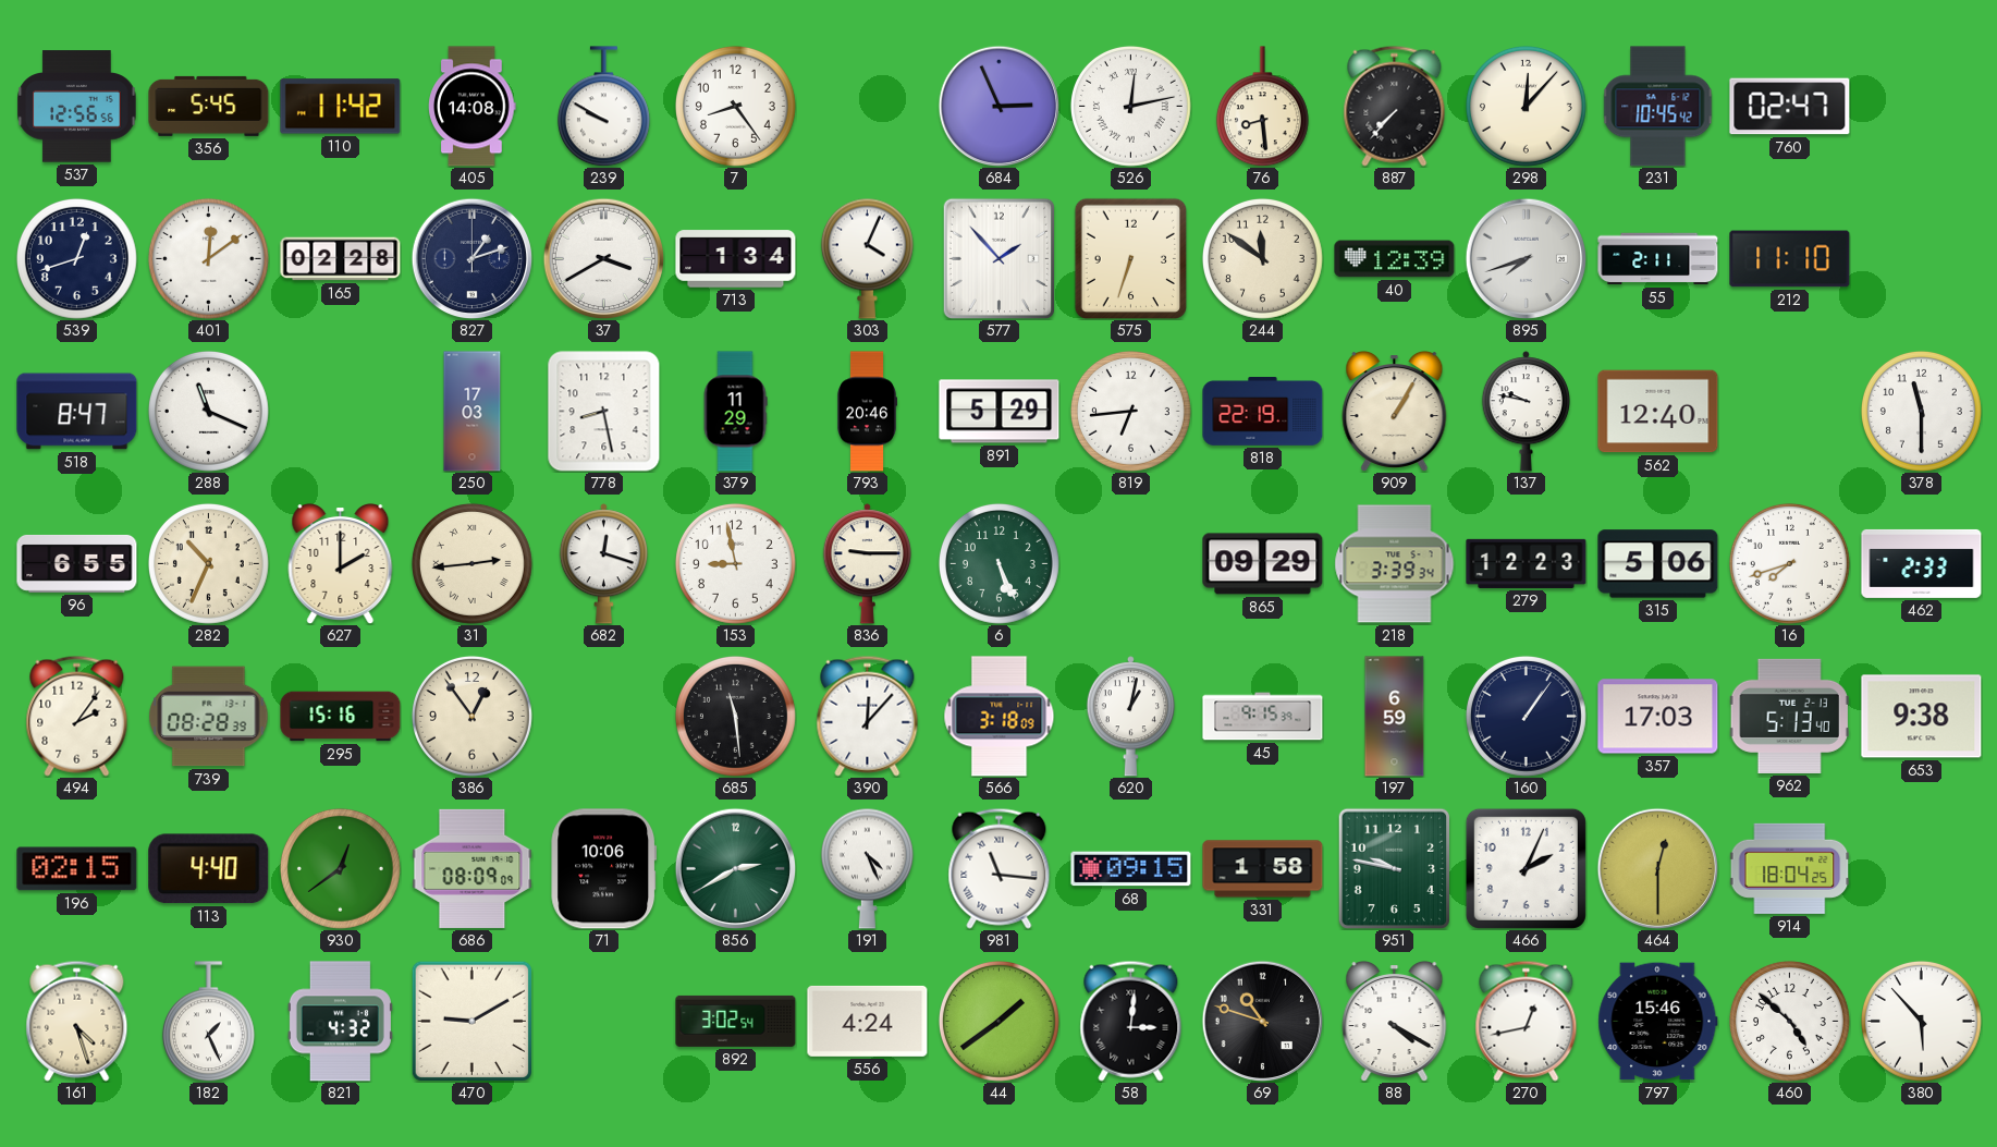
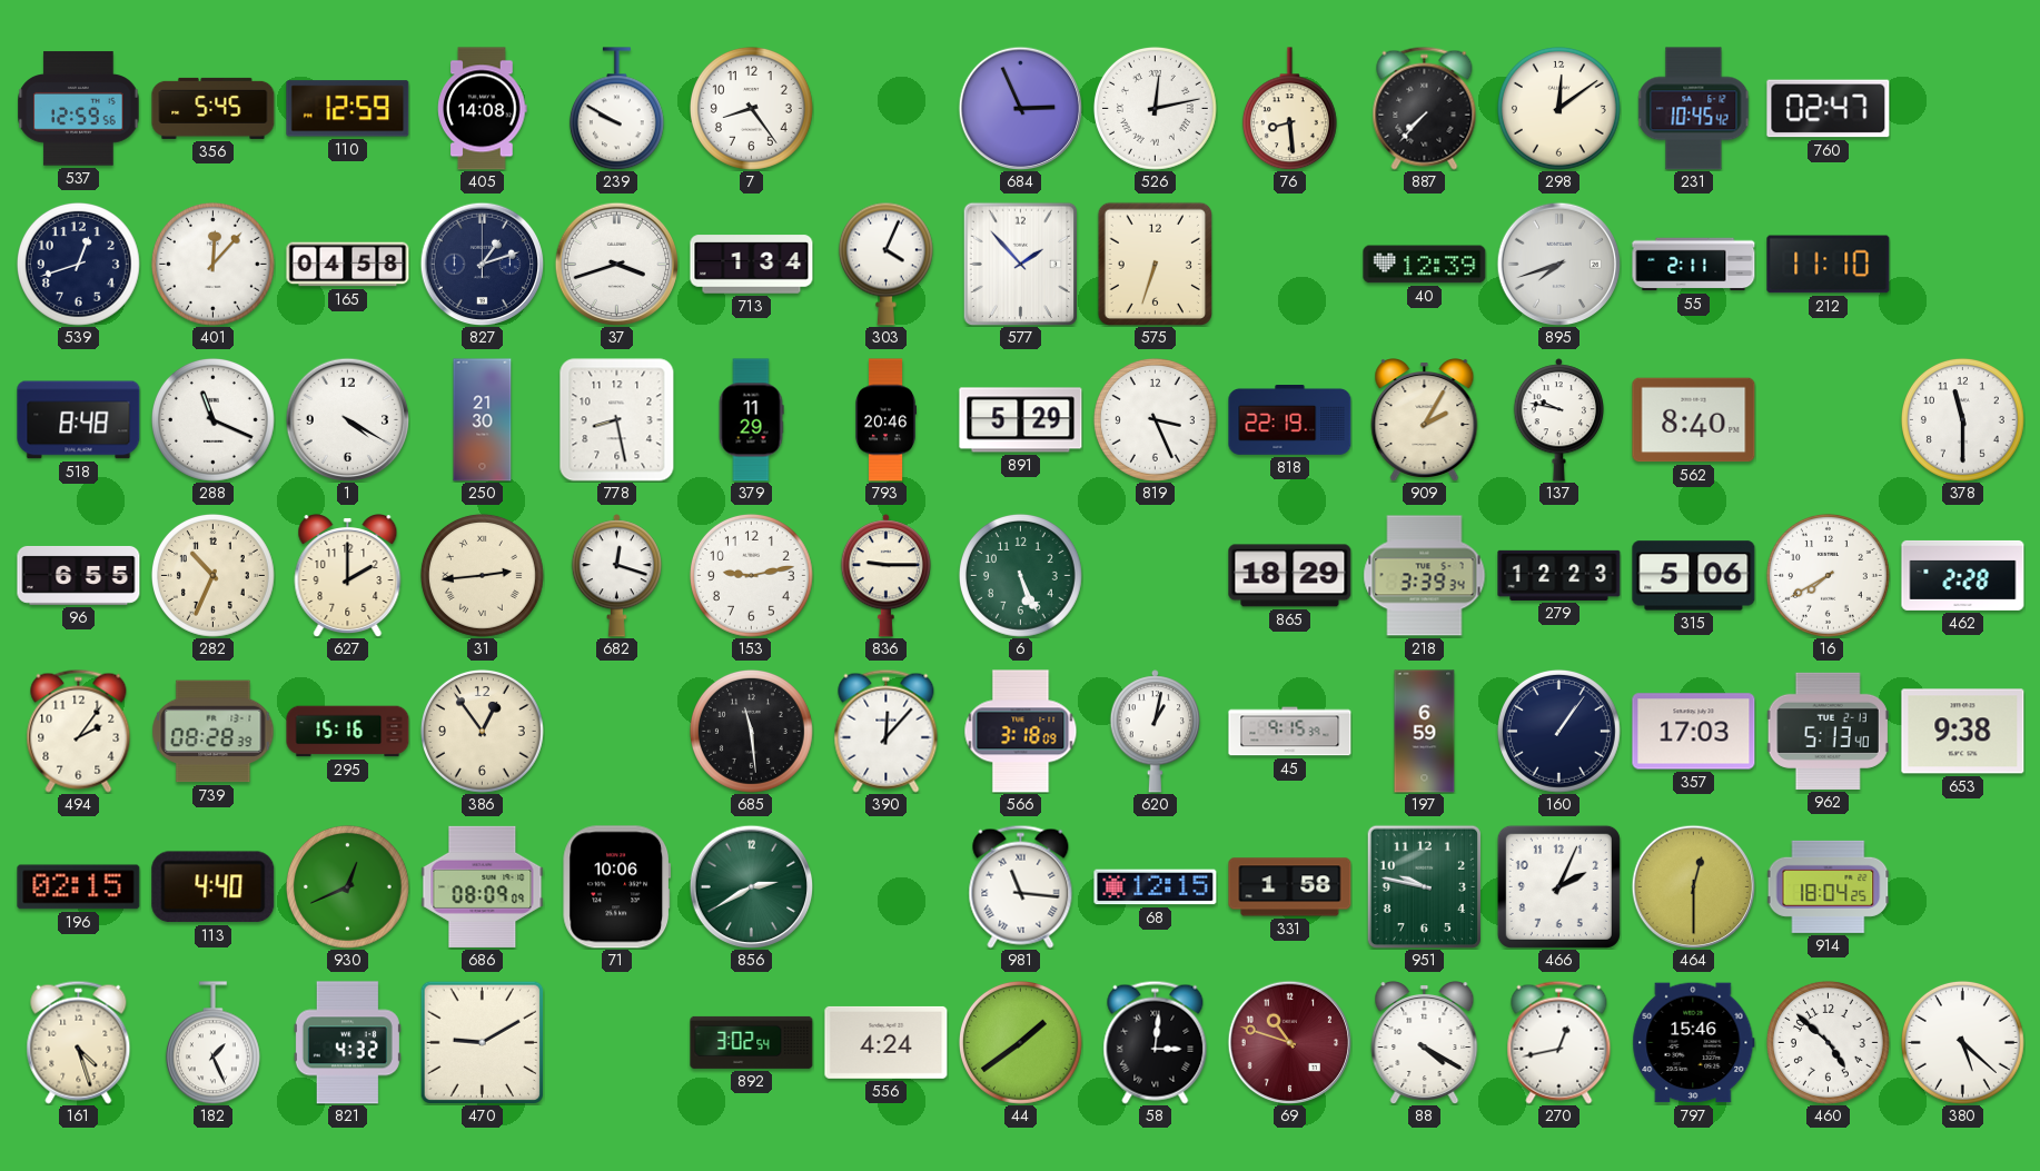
537: 12:56 -> 12:59
110: 11:42 -> 12:59
298: 12:07 -> 12:09
401: 12:09 -> 12:07
165: 02:28 -> 04:58
37: 3:40 -> 3:42
244: 11:51 -> none
518: 8:47 -> 8:48
1: none -> 4:20
250: 17:03 -> 21:30
819: 6:44 -> 3:26
909: 1:05 -> 2:05
562: 12:40 -> 8:40
153: 8:58 -> 9:13
865: 09:29 -> 18:29
16: 7:42 -> 7:40
462: 2:33 -> 2:28
930: 12:39 -> 12:41
191: 4:26 -> none
68: 09:15 -> 12:15
69 dial: black -> burgundy
380: 5:53 -> 5:22
